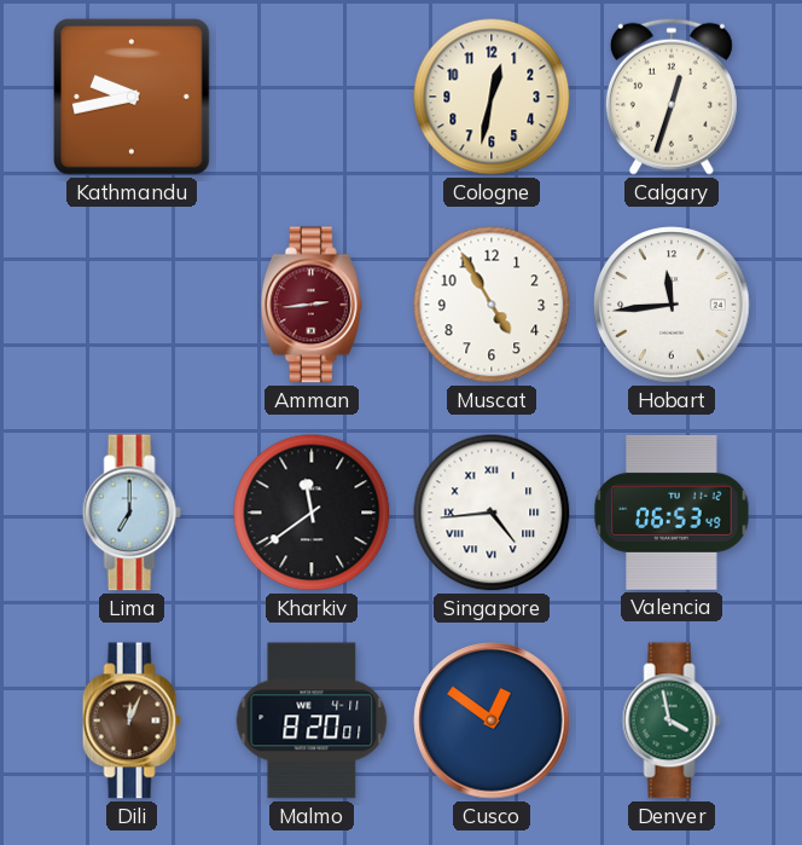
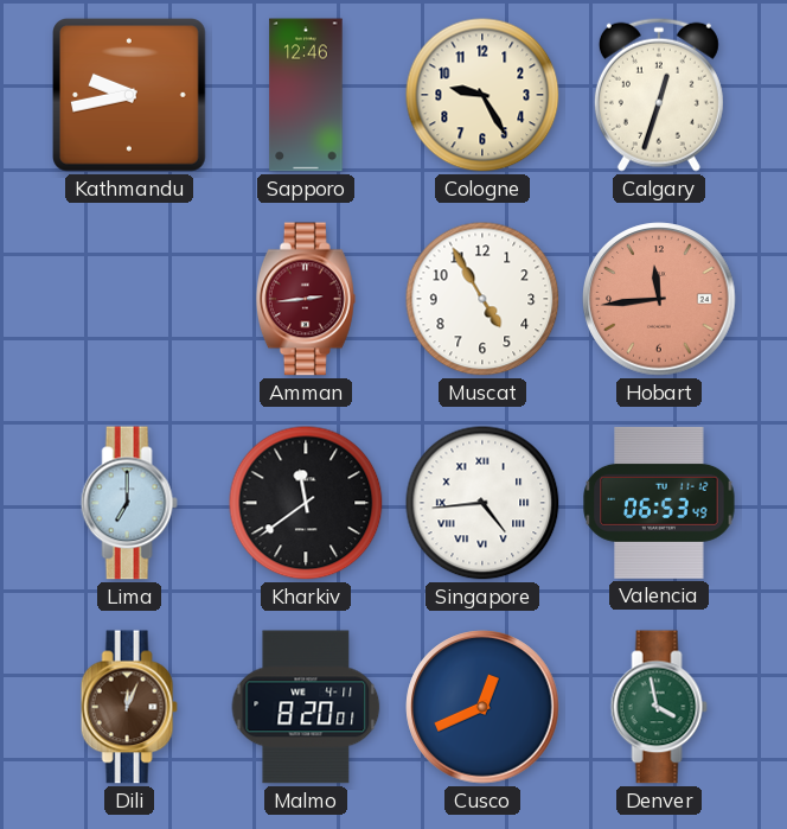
Sapporo: none -> 12:46
Cologne: 12:32 -> 9:25
Hobart dial: white -> salmon
Cusco: 12:51 -> 12:41
